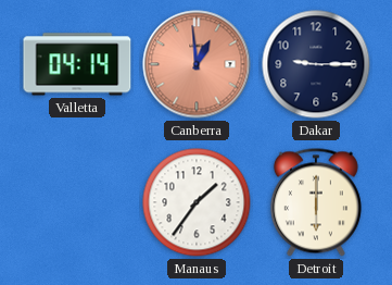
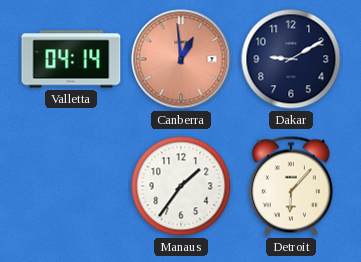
Dakar: 9:15 -> 9:10
Detroit: 6:00 -> 6:07
